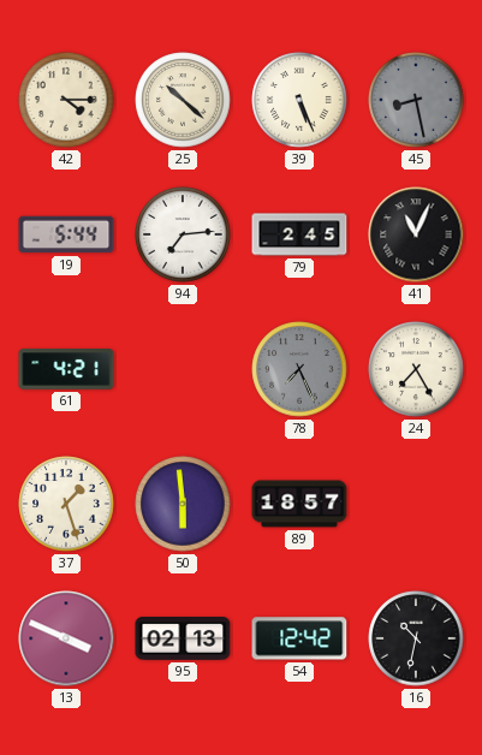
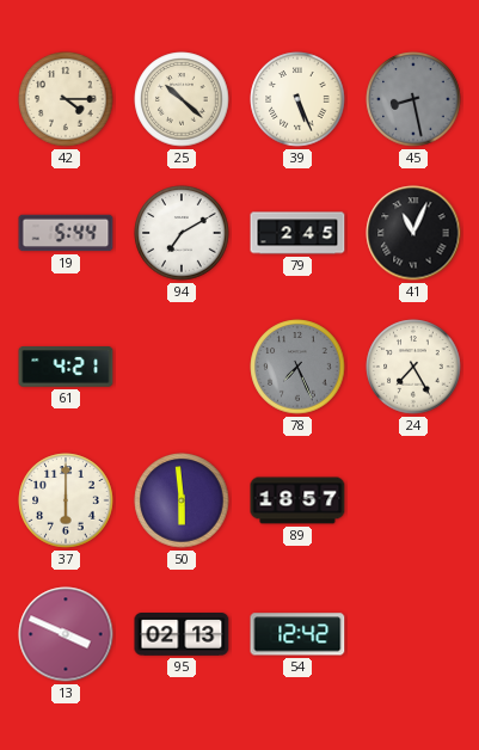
94: 7:14 -> 7:10
37: 1:27 -> 6:00
16: 10:32 -> none
